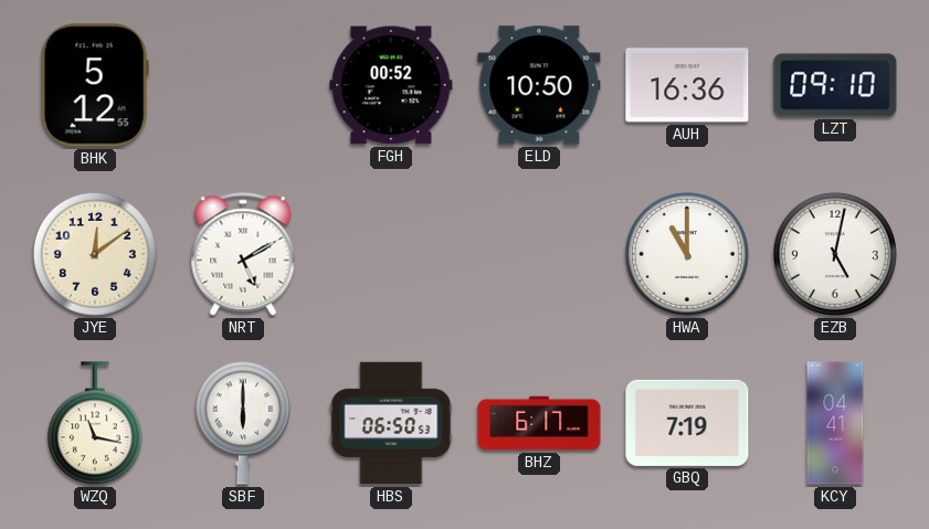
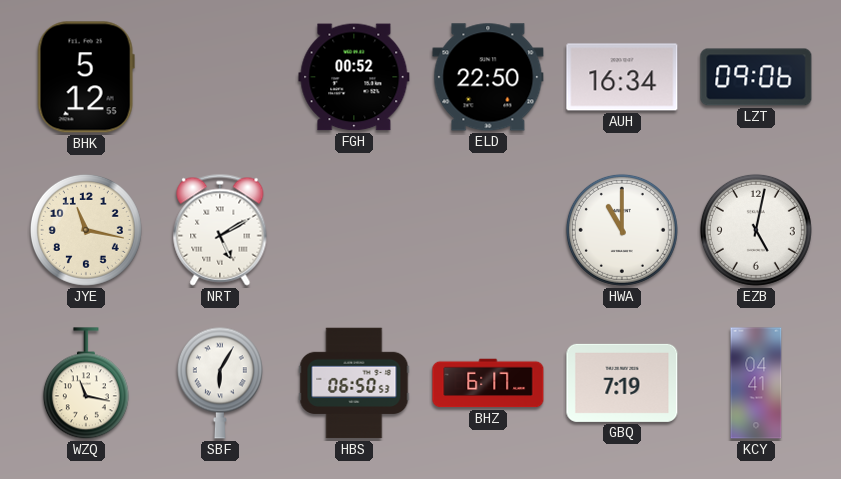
ELD: 10:50 -> 22:50
AUH: 16:36 -> 16:34
LZT: 09:10 -> 09:06
JYE: 12:09 -> 11:17
SBF: 6:00 -> 6:05
